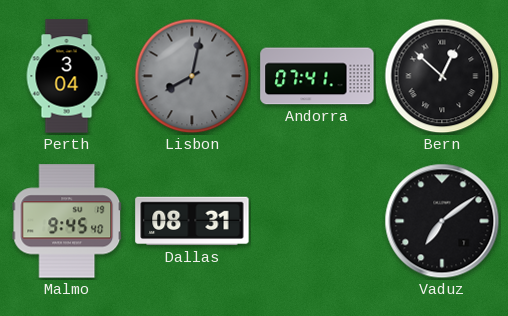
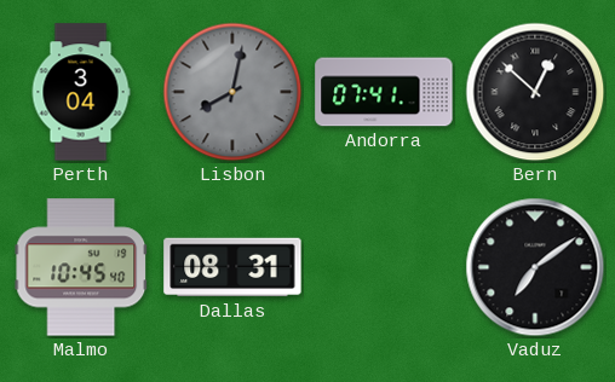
Malmo: 9:45 -> 10:45
